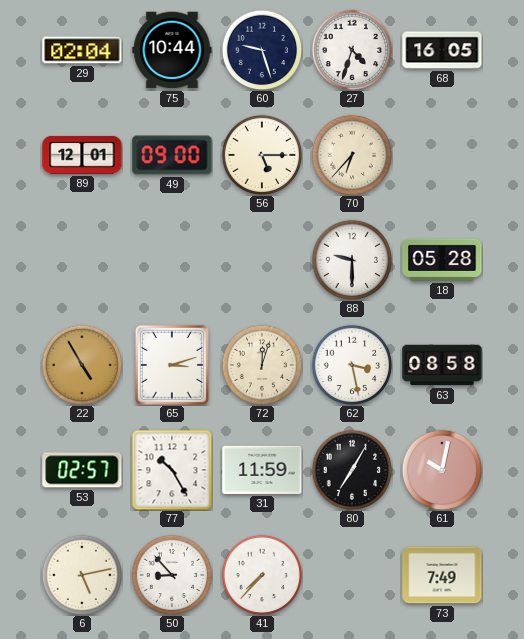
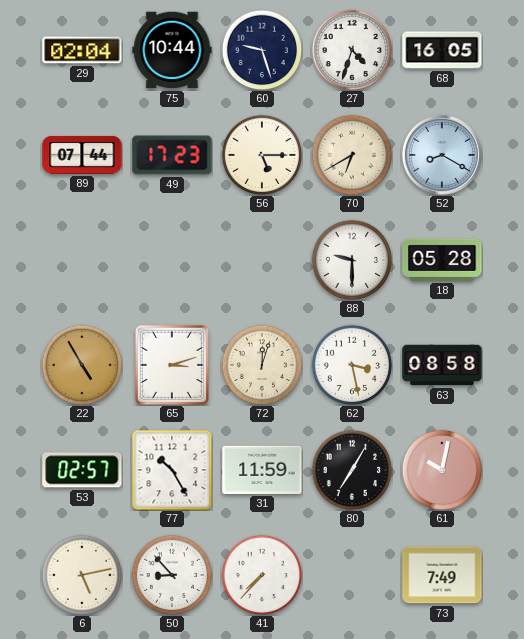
89: 12:01 -> 07:44
49: 09:00 -> 17:23
70: 6:37 -> 6:40
52: none -> 8:20
